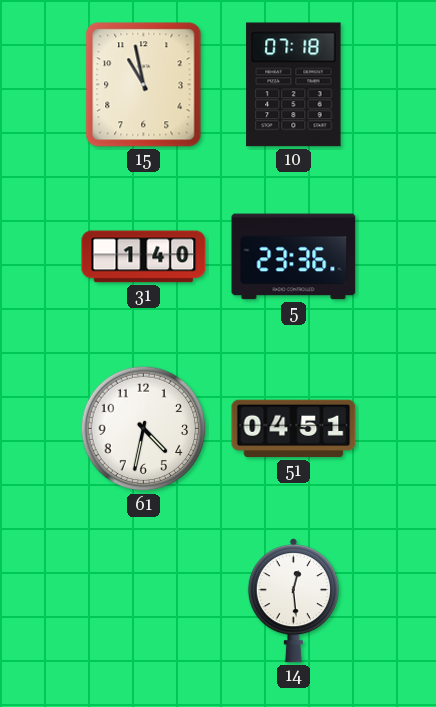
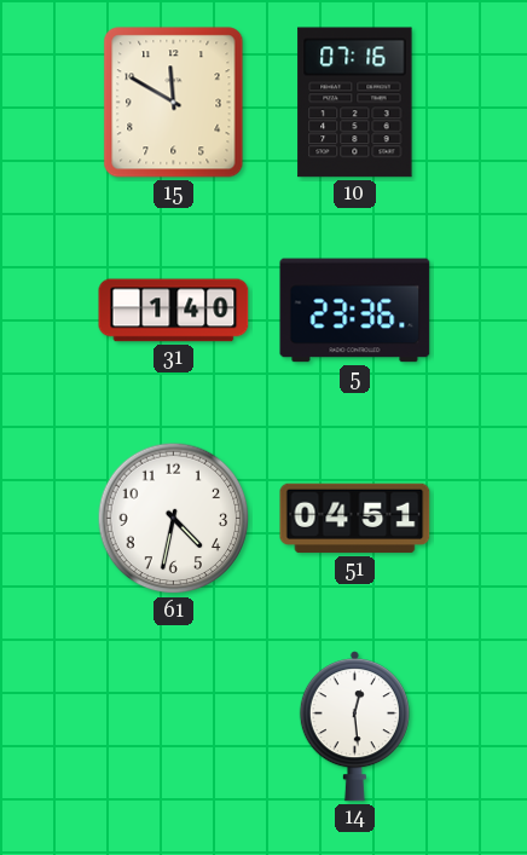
15: 10:58 -> 11:50
10: 07:18 -> 07:16
